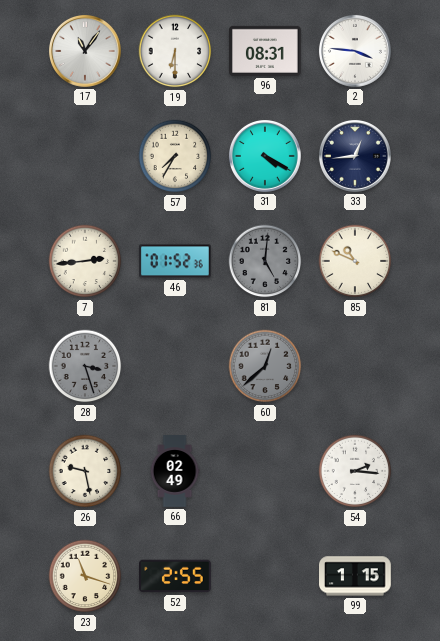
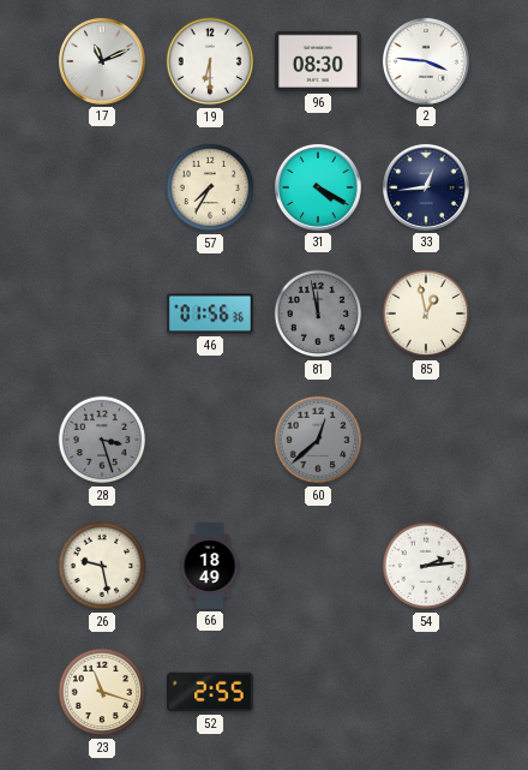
17: 11:06 -> 11:11
96: 08:31 -> 08:30
7: 2:44 -> none
46: 01:52 -> 01:56
81: 5:01 -> 11:58
85: 10:49 -> 12:58
66: 02:49 -> 18:49
54: 2:16 -> 2:14
99: 1:15 -> none
